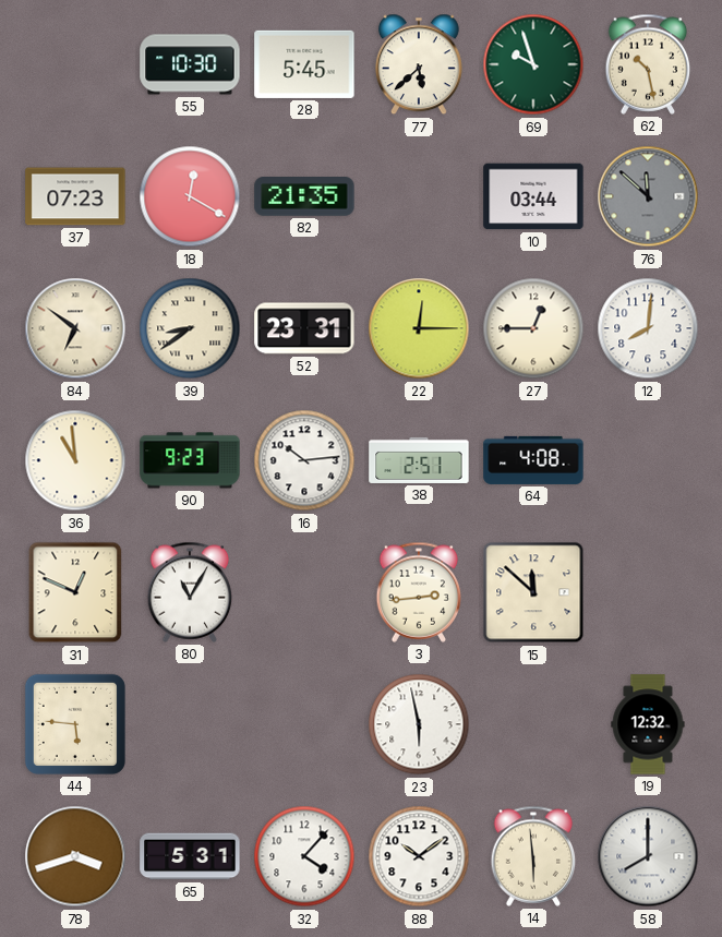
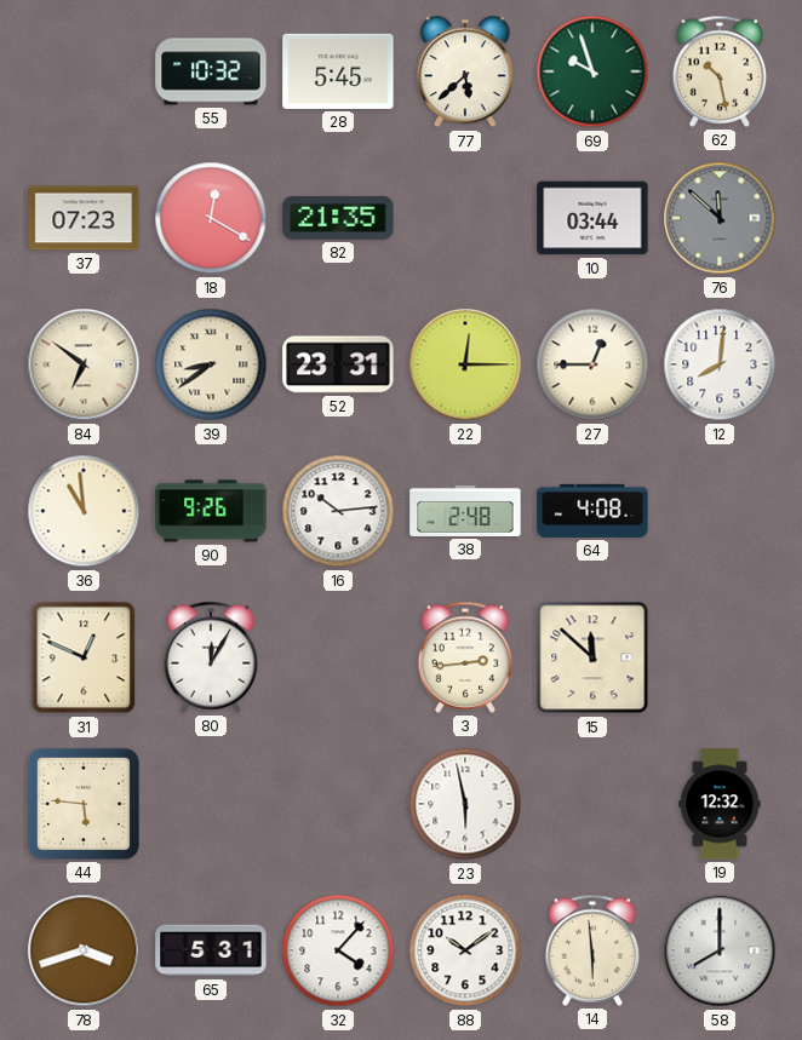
55: 10:30 -> 10:32
90: 9:23 -> 9:26
38: 2:51 -> 2:48
80: 11:05 -> 12:05
